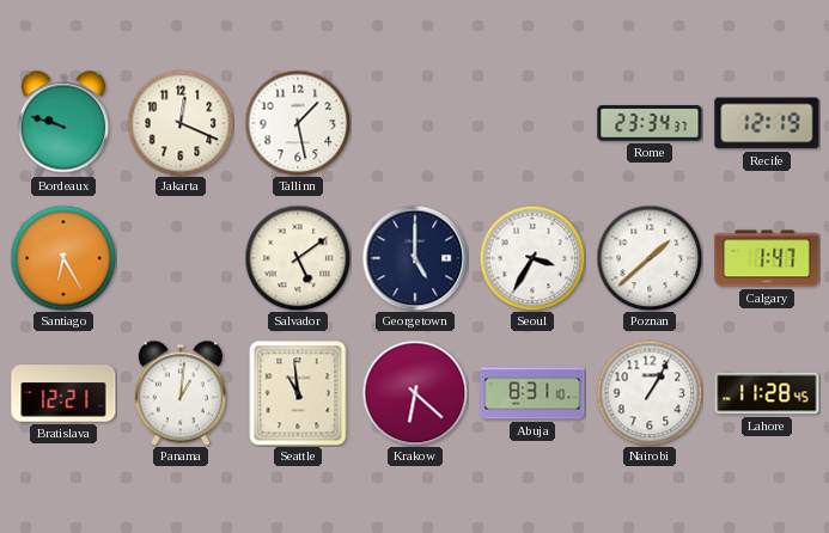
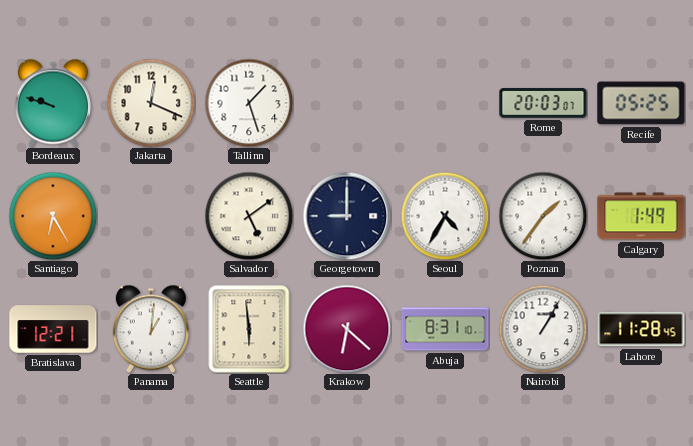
Tallinn: 1:28 -> 1:27
Rome: 23:34 -> 20:03
Recife: 12:19 -> 05:25
Georgetown: 5:00 -> 9:00
Seoul: 3:35 -> 4:35
Poznan: 1:38 -> 1:36
Calgary: 1:47 -> 1:49
Seattle: 10:59 -> 5:59
